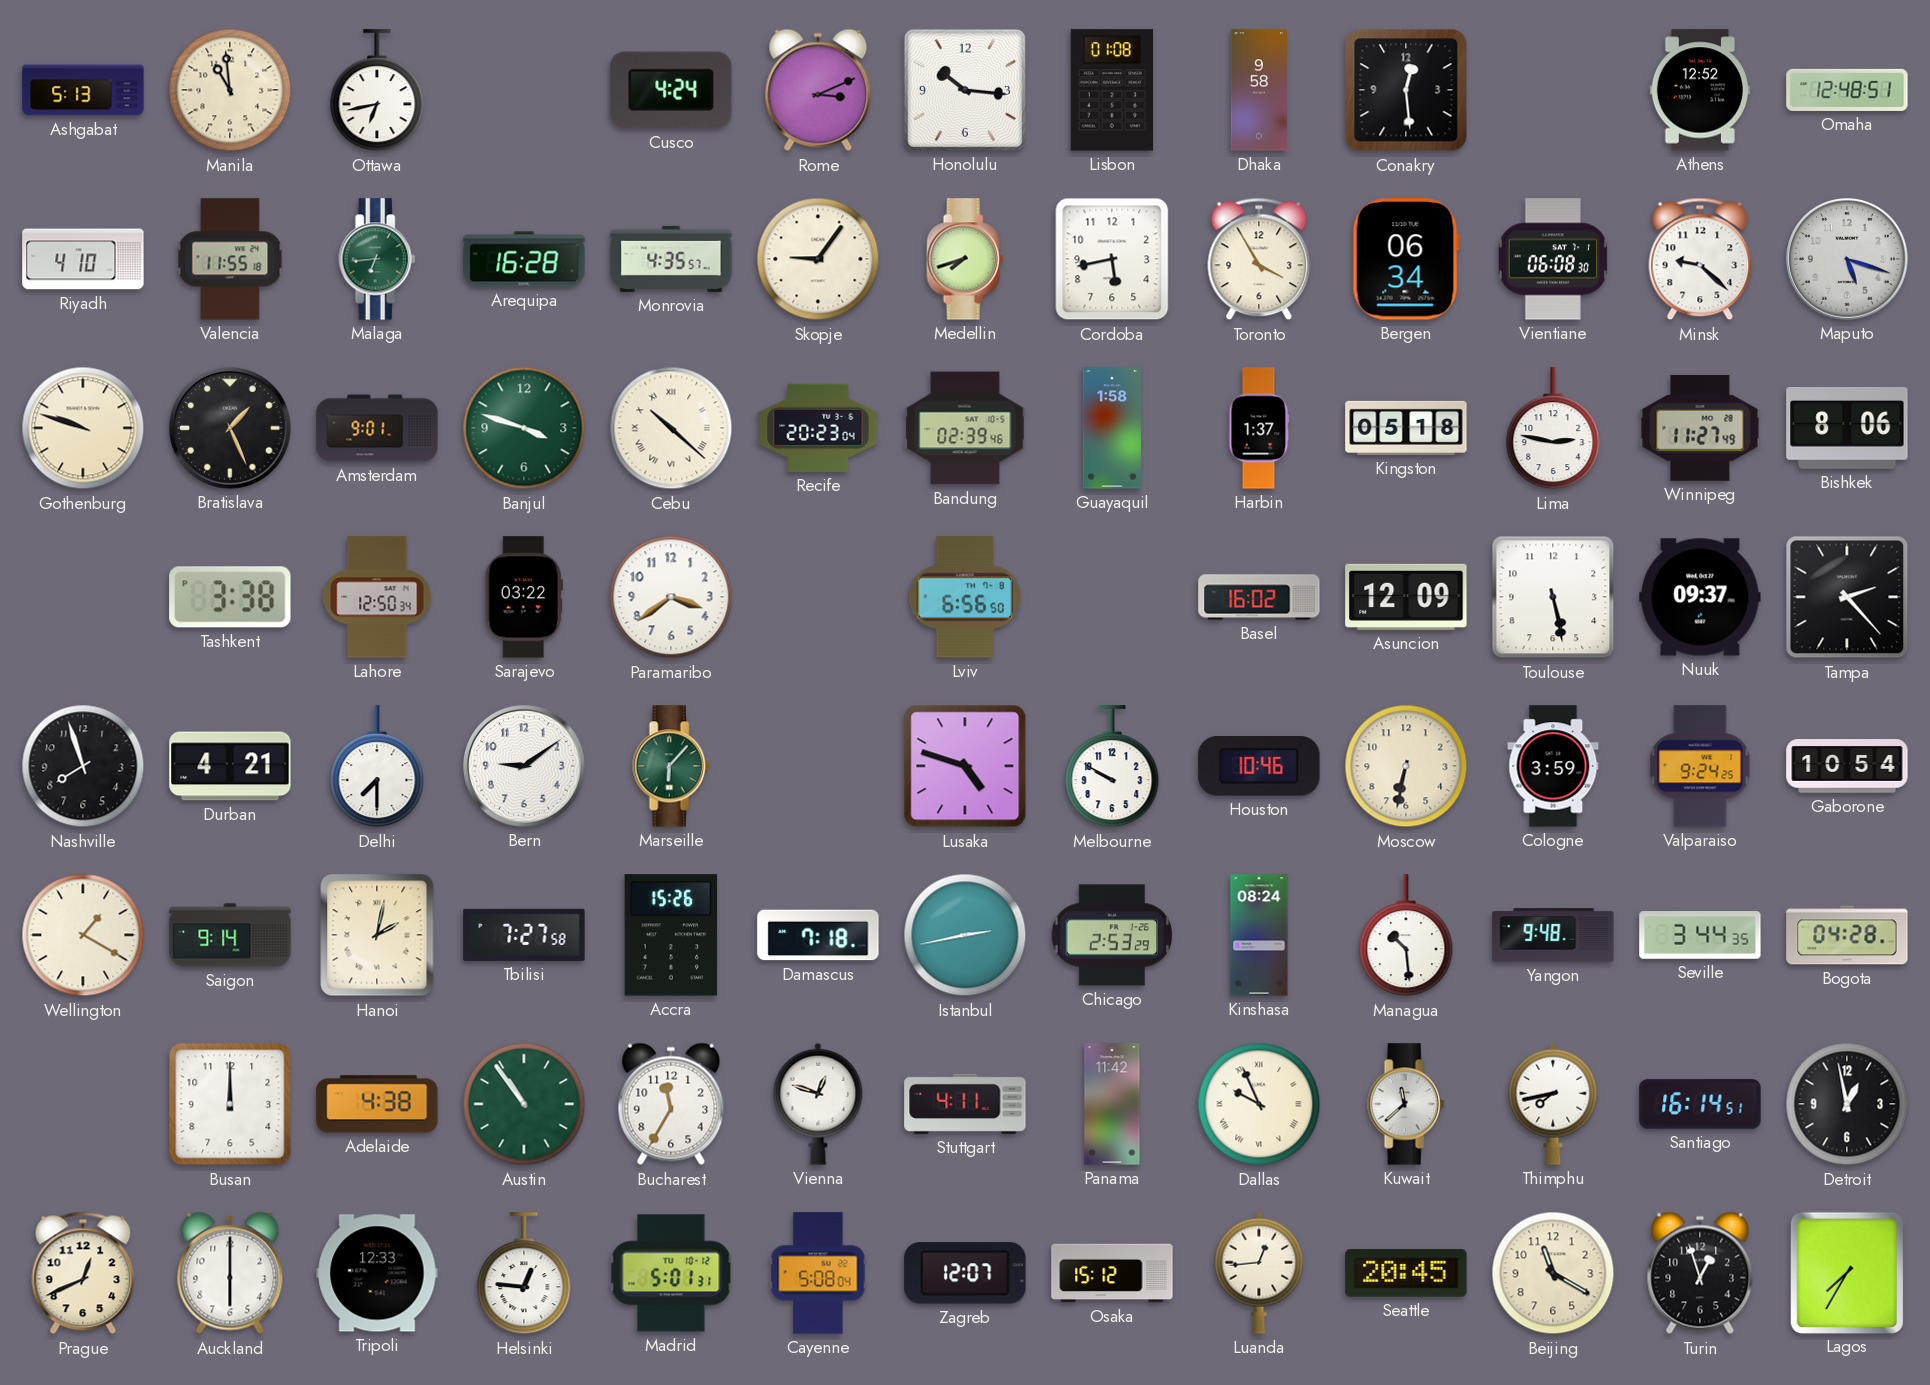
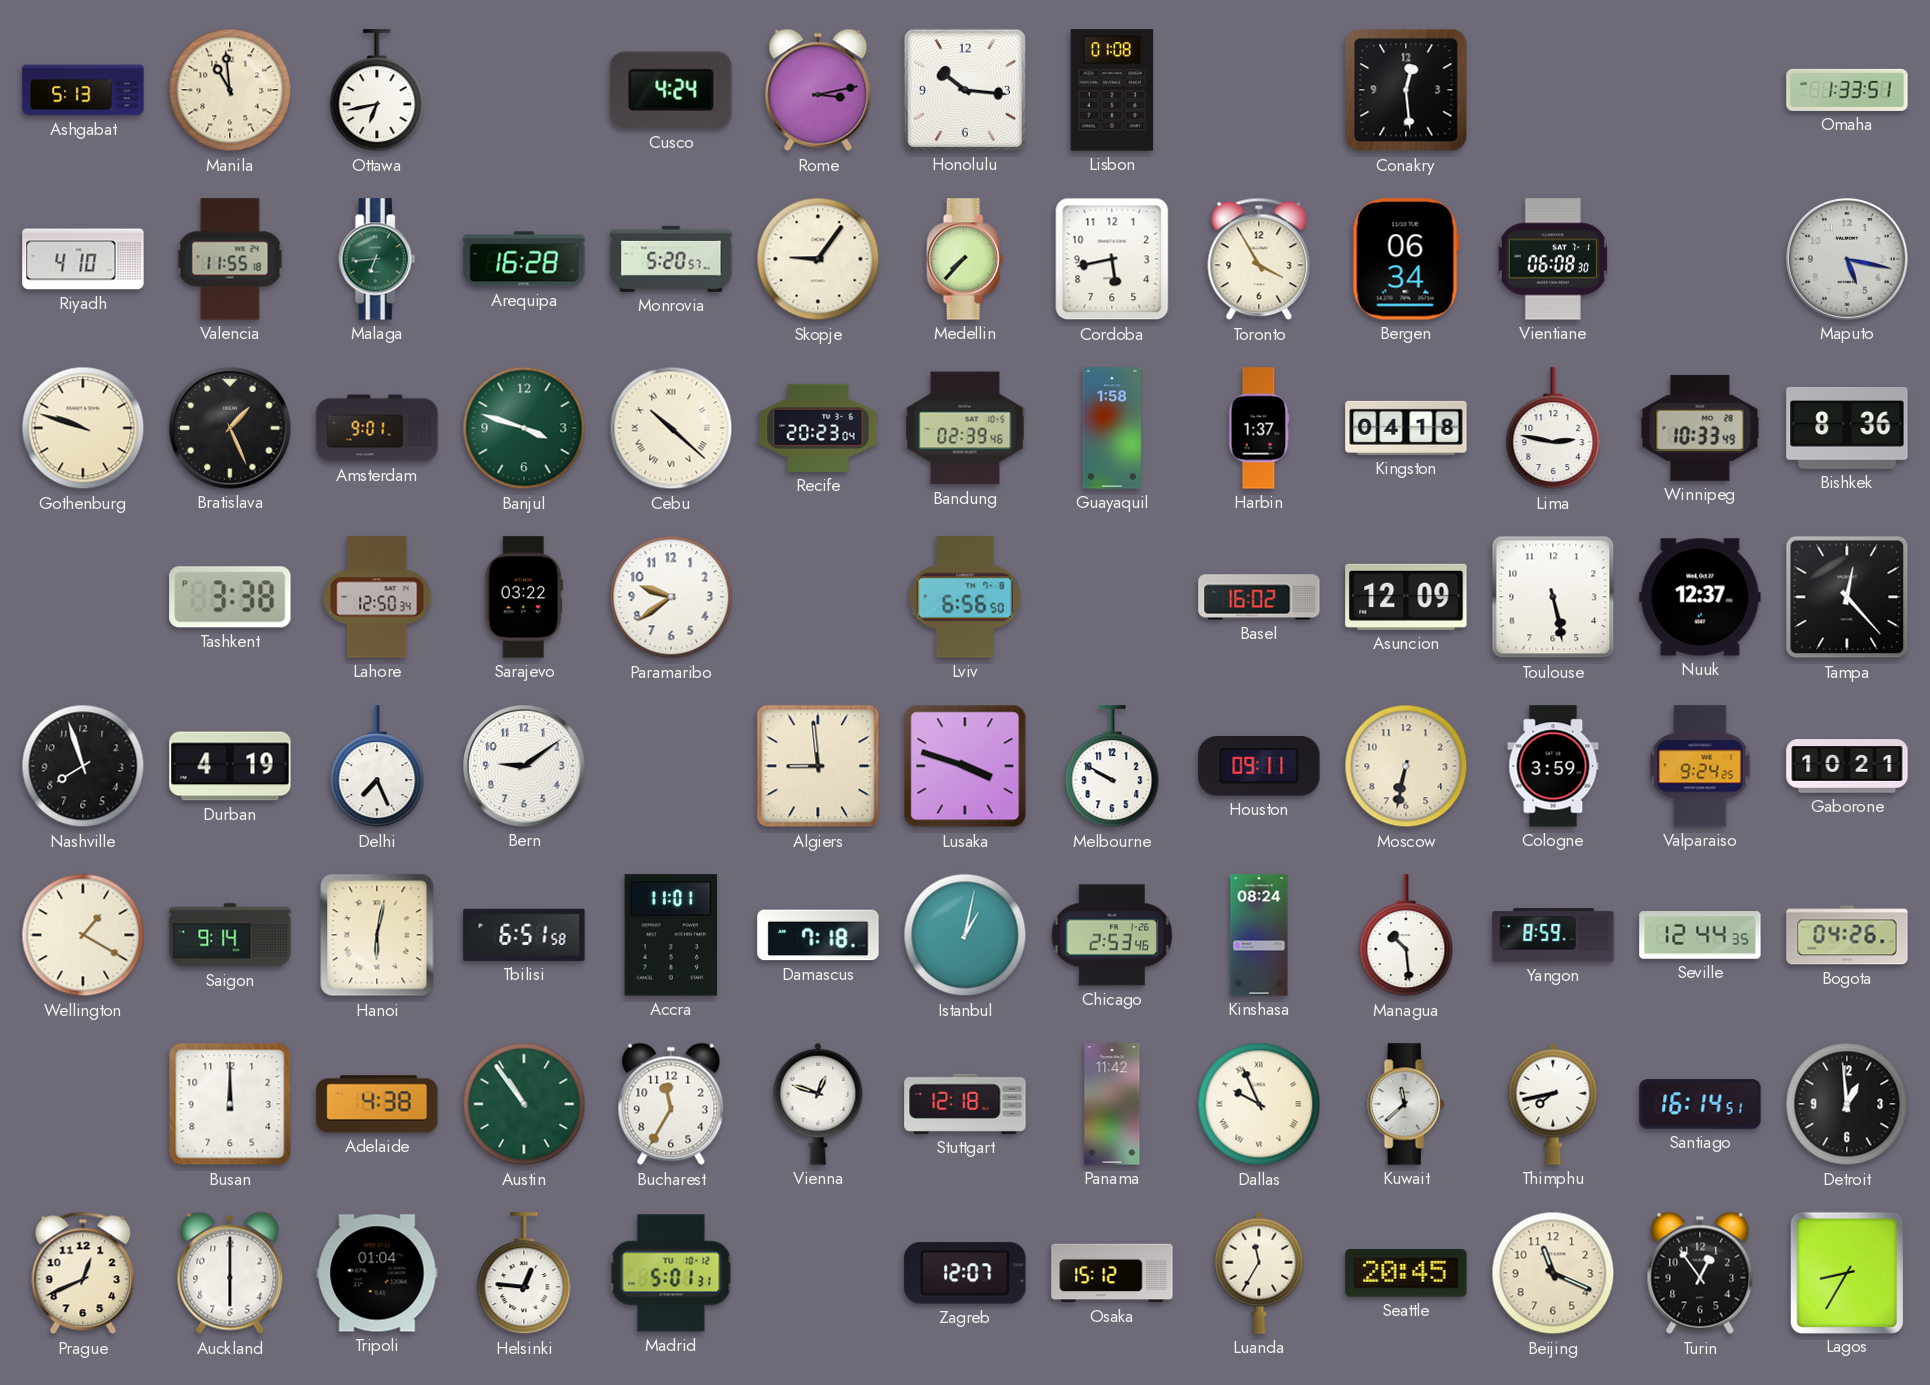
Rome: 3:11 -> 3:13
Dhaka: 9:58 -> none
Athens: 12:52 -> none
Omaha: 12:48 -> 1:33
Monrovia: 4:35 -> 5:20
Medellin: 7:42 -> 7:37
Minsk: 9:22 -> none
Maputo: 5:18 -> 5:17
Kingston: 05:18 -> 04:18
Winnipeg: 11:27 -> 10:33
Bishkek: 8:06 -> 8:36
Paramaribo: 3:39 -> 9:39
Nuuk: 09:37 -> 12:37
Tampa: 2:23 -> 12:23
Durban: 4:21 -> 4:19
Delhi: 7:30 -> 7:26
Marseille: 6:07 -> none
Algiers: none -> 8:59
Lusaka: 4:48 -> 3:48
Houston: 10:46 -> 09:11
Gaborone: 10:54 -> 10:21
Hanoi: 2:02 -> 6:02
Tbilisi: 7:27 -> 6:51
Accra: 15:26 -> 11:01
Istanbul: 2:43 -> 1:02
Chicago: 2:53:29 -> 2:53:46
Yangon: 9:48 -> 8:59
Seville: 3:44 -> 12:44
Bogota: 04:28 -> 04:26
Stuttgart: 4:11 -> 12:18
Detroit: 12:58 -> 12:59
Tripoli: 12:33 -> 01:04
Cayenne: 5:08 -> none
Luanda: 12:44 -> 11:35
Beijing: 11:20 -> 11:19
Turin: 12:57 -> 12:54
Lagos: 7:35 -> 8:35
